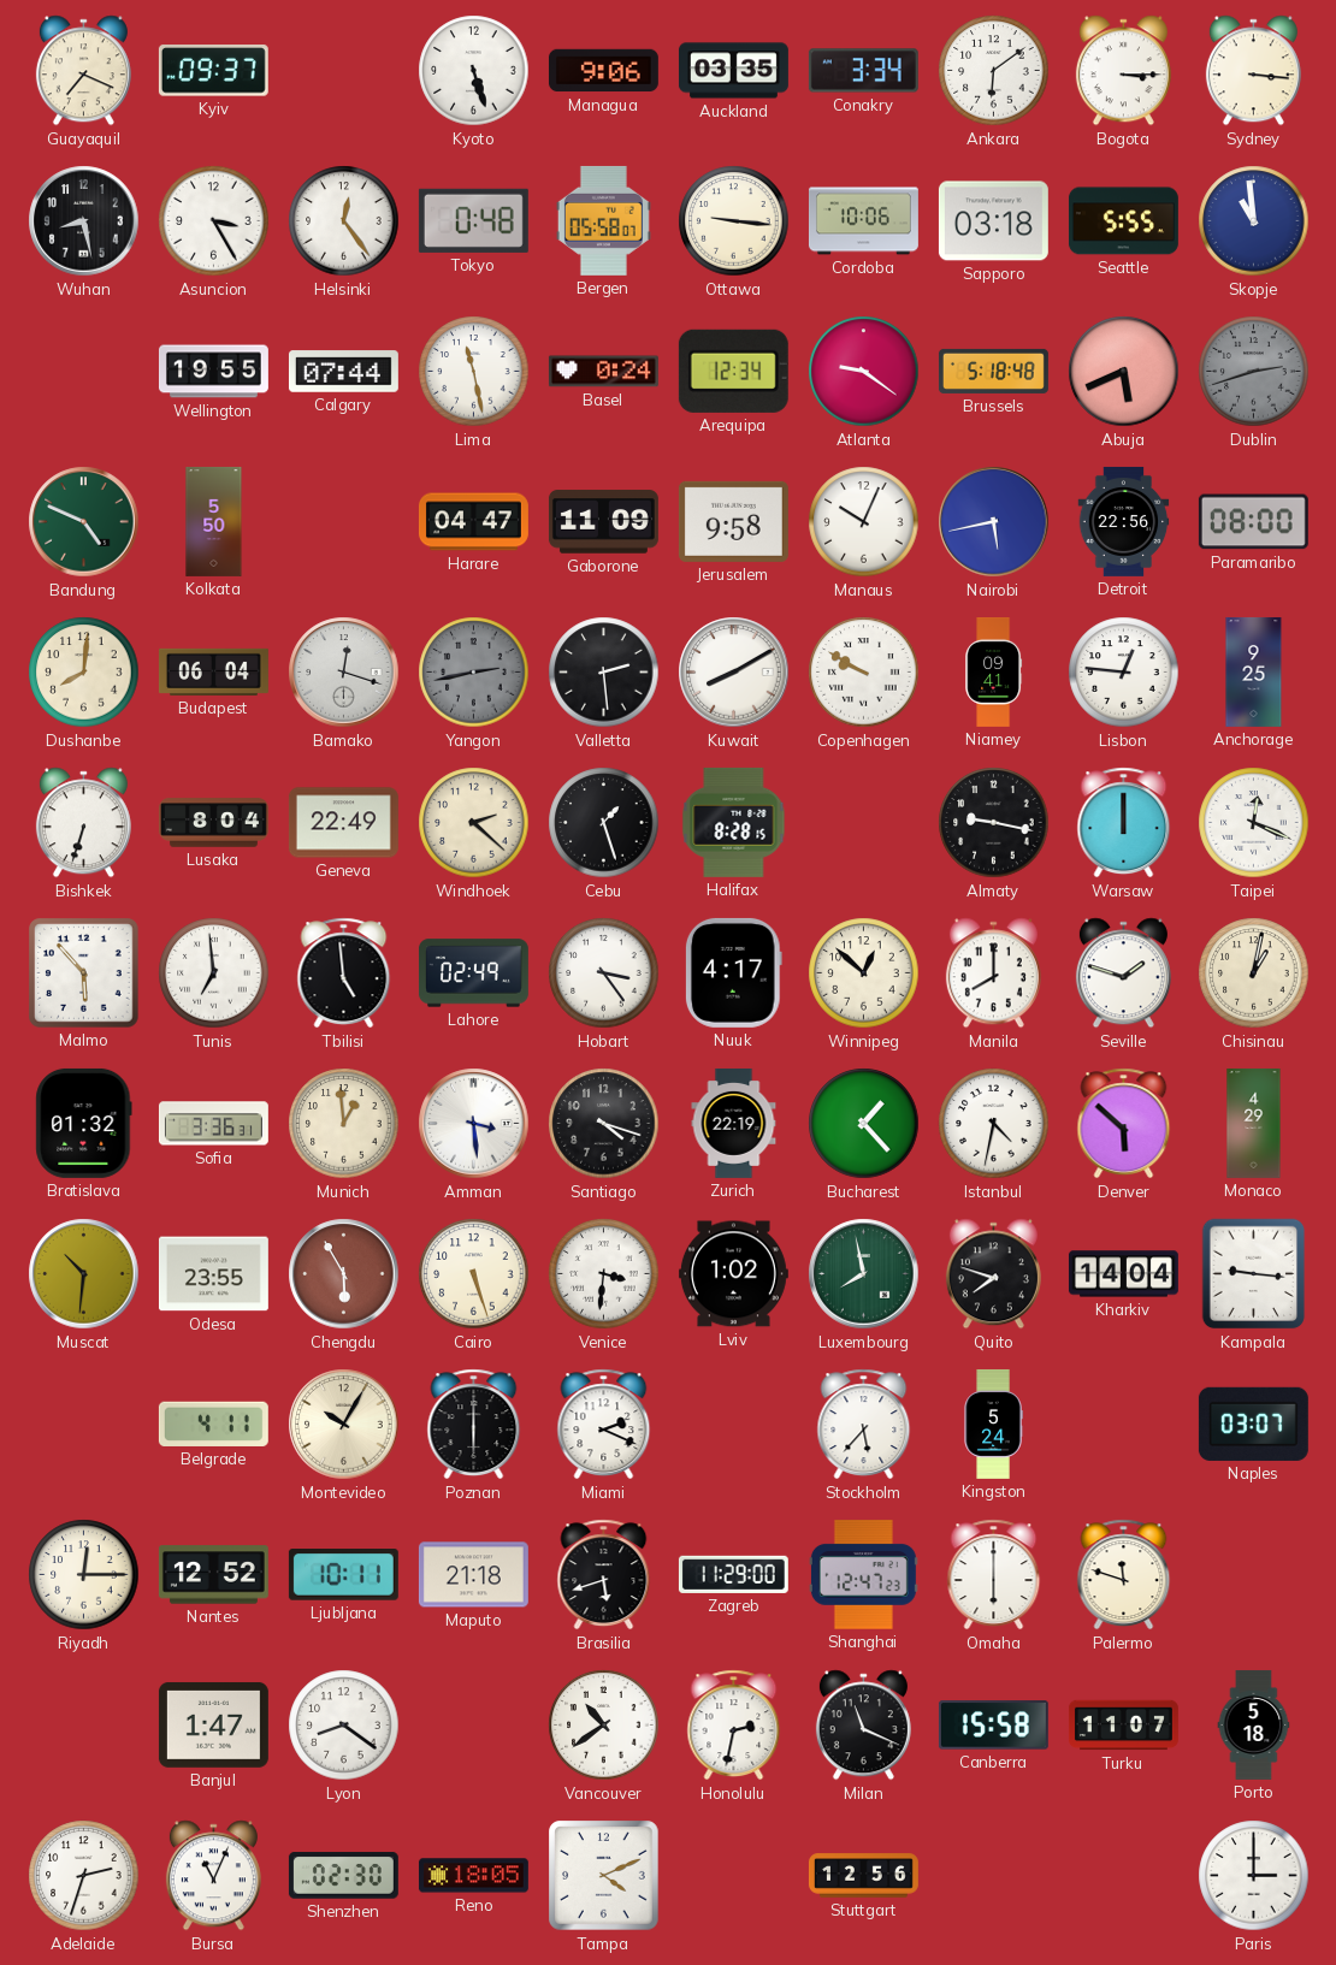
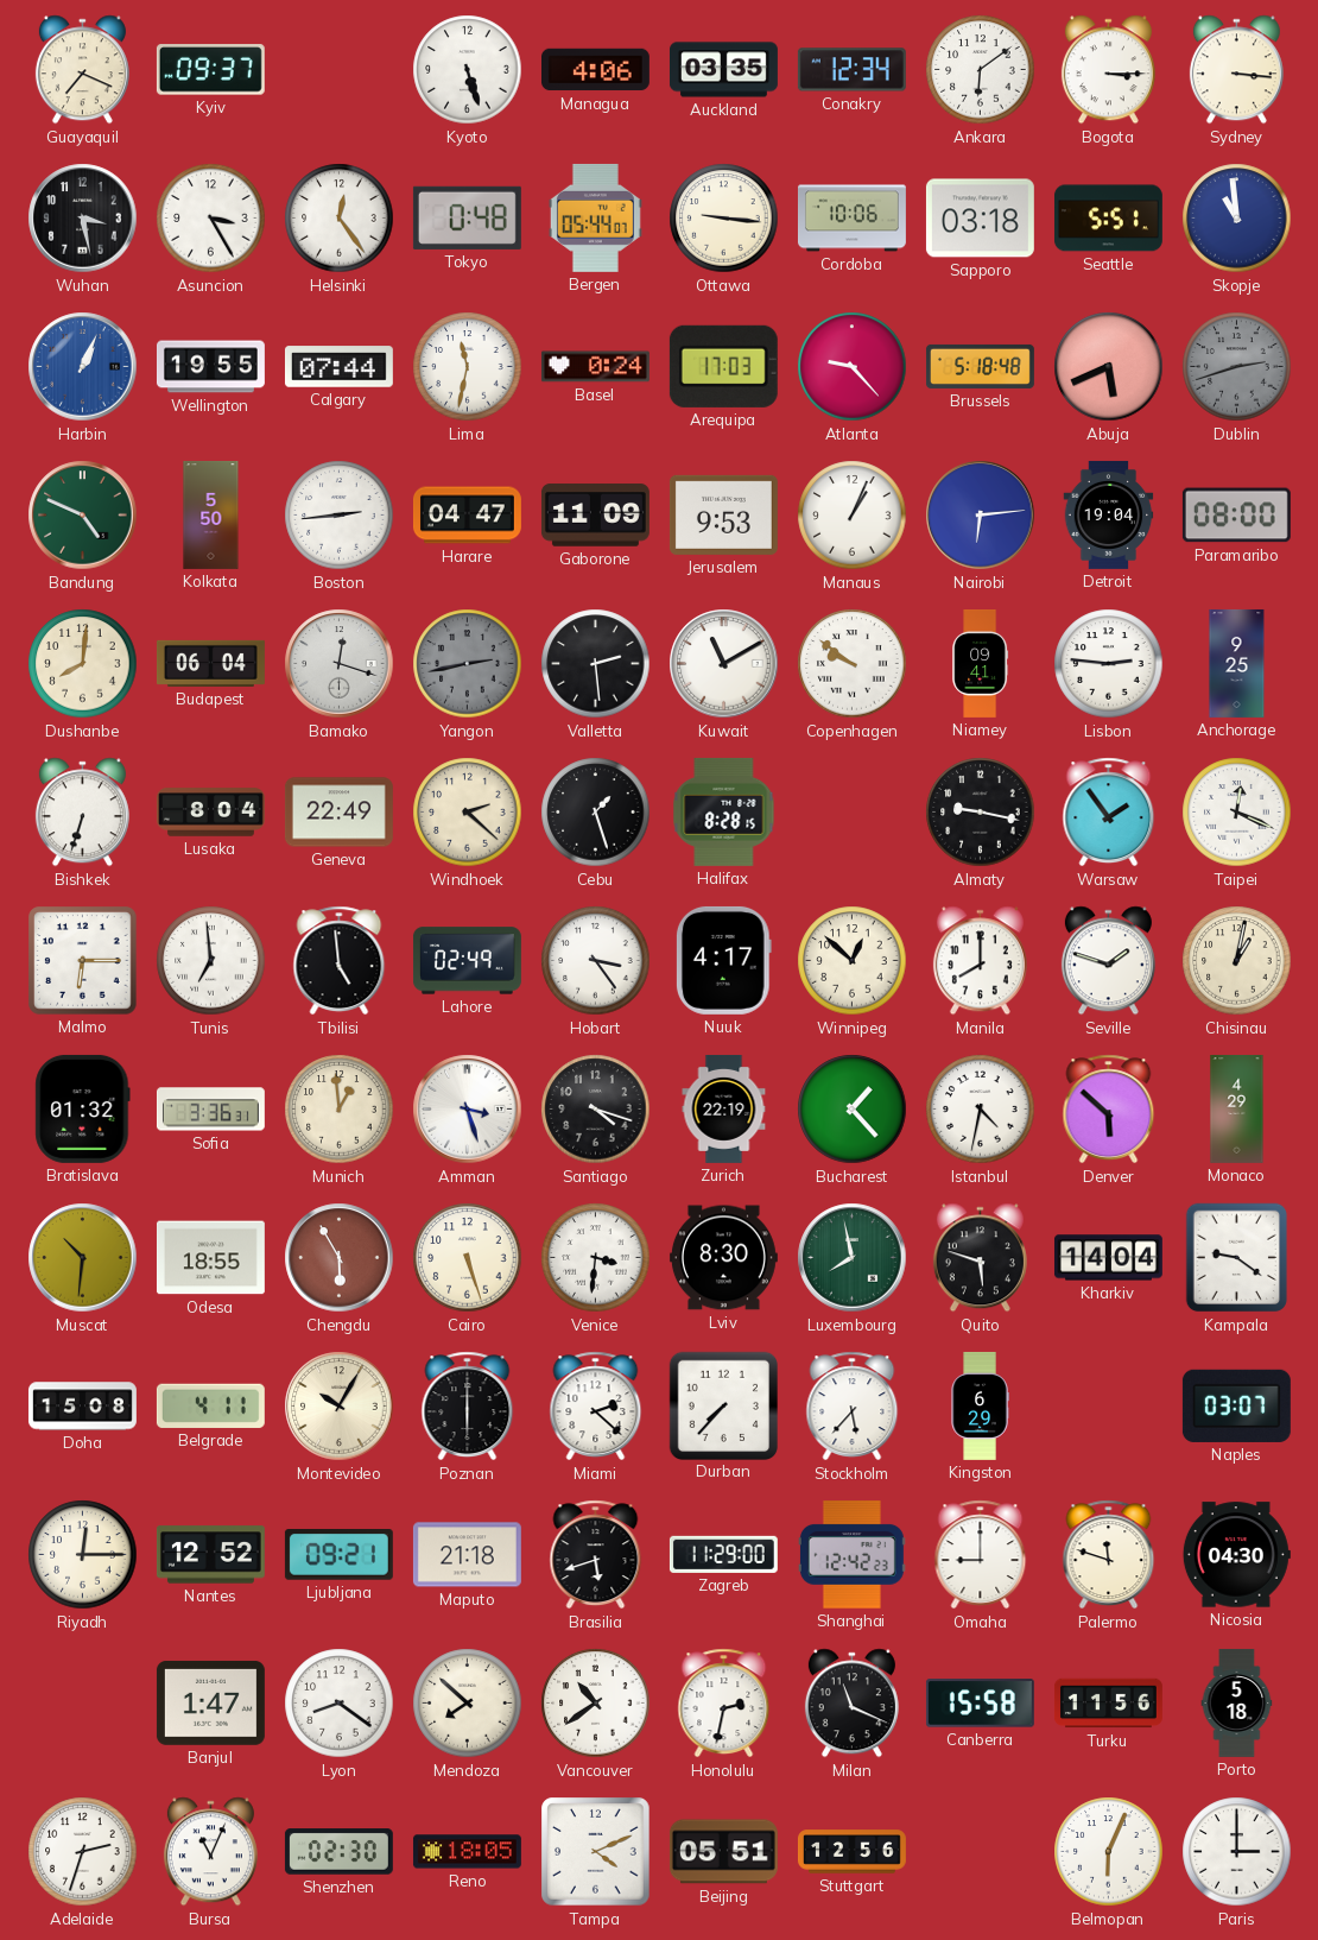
Managua: 9:06 -> 4:06
Conakry: 3:34 -> 12:34
Wuhan: 8:28 -> 3:28
Bergen: 05:58 -> 05:44
Seattle: 5:55 -> 5:51
Harbin: none -> 1:04
Lima: 11:28 -> 11:32
Arequipa: 12:34 -> 17:03
Atlanta: 9:21 -> 9:23
Boston: none -> 2:44
Jerusalem: 9:58 -> 9:53
Manaus: 10:04 -> 1:04
Nairobi: 5:43 -> 6:14
Detroit: 22:56 -> 19:04
Kuwait: 8:10 -> 11:10
Copenhagen: 9:50 -> 9:51
Lisbon: 12:46 -> 2:46
Warsaw: 12:00 -> 1:54
Malmo: 5:53 -> 6:15
Amman: 3:29 -> 3:27
Odesa: 23:55 -> 18:55
Lviv: 1:02 -> 8:30
Quito: 7:48 -> 5:48
Kampala: 9:16 -> 9:21
Doha: none -> 15:08
Miami: 2:19 -> 2:22
Durban: none -> 7:37
Kingston: 5:24 -> 6:29
Ljubljana: 10:11 -> 09:21
Shanghai: 12:47 -> 12:42
Omaha: 6:00 -> 9:00
Nicosia: none -> 04:30
Mendoza: none -> 7:52
Turku: 11:07 -> 11:56
Beijing: none -> 05:51
Belmopan: none -> 6:04
